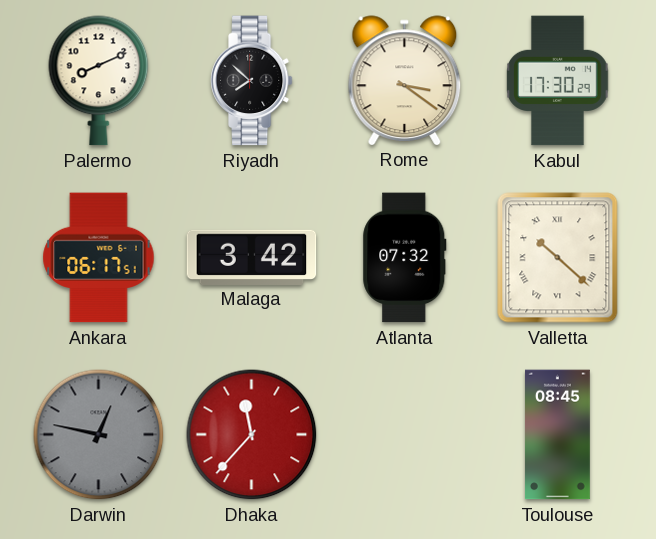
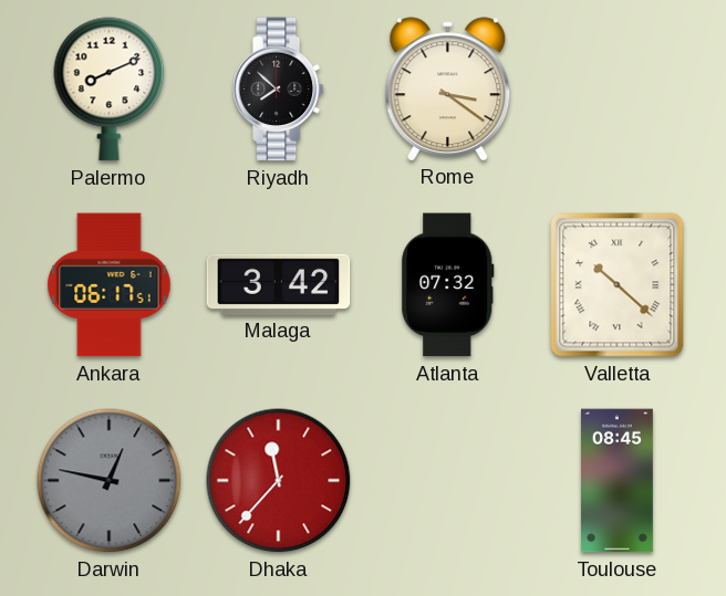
Kabul: 17:30 -> none
